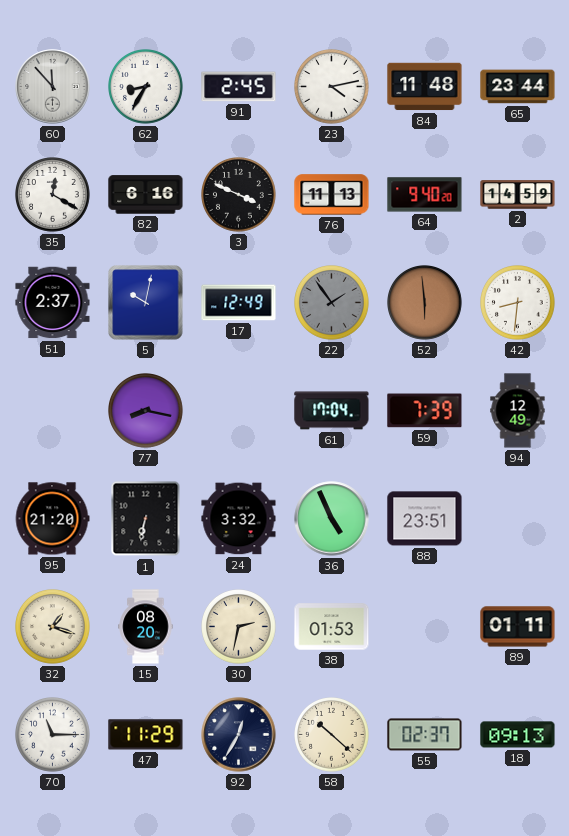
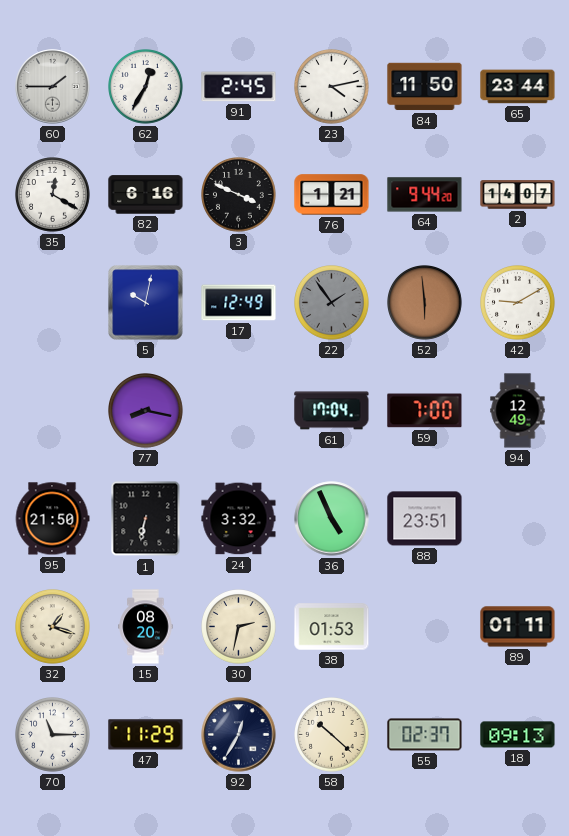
60: 11:53 -> 1:45
62: 8:35 -> 12:35
84: 11:48 -> 11:50
76: 11:13 -> 1:21
64: 9:40 -> 9:44
2: 14:59 -> 14:07
51: 2:37 -> none
42: 8:31 -> 9:10
59: 7:39 -> 7:00
95: 21:20 -> 21:50
